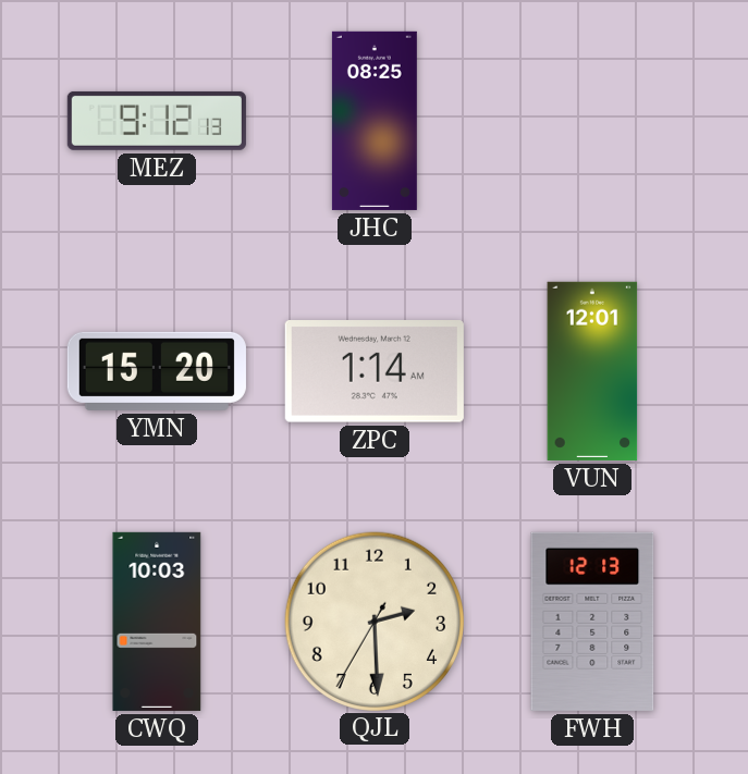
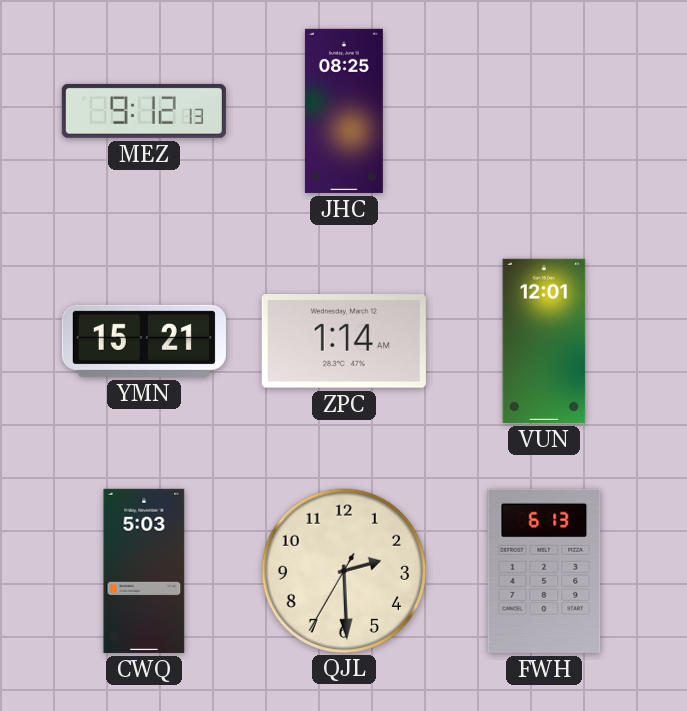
YMN: 15:20 -> 15:21
CWQ: 10:03 -> 5:03
FWH: 12:13 -> 6:13
